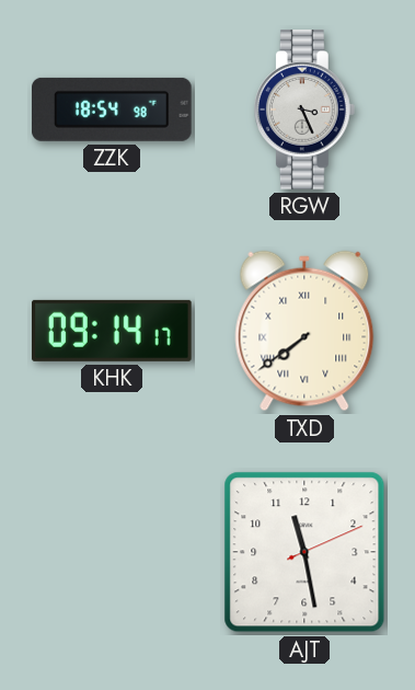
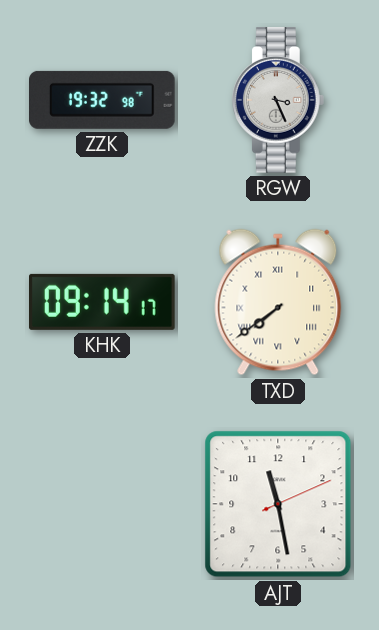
ZZK: 18:54 -> 19:32
